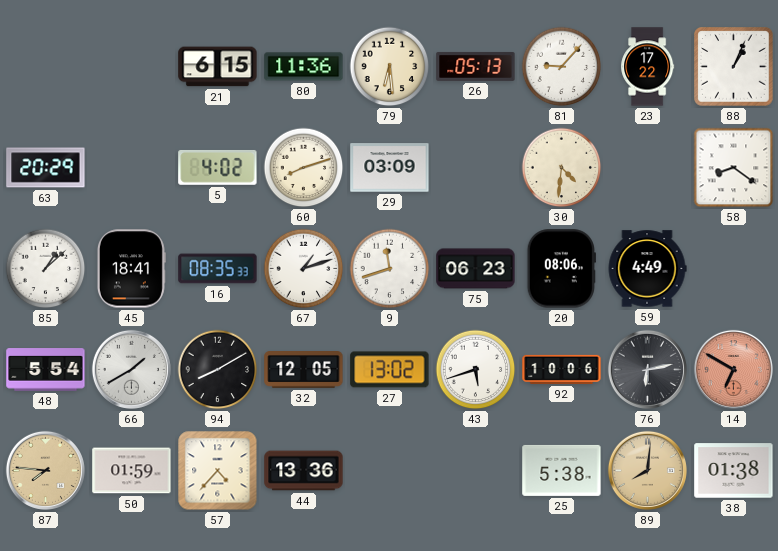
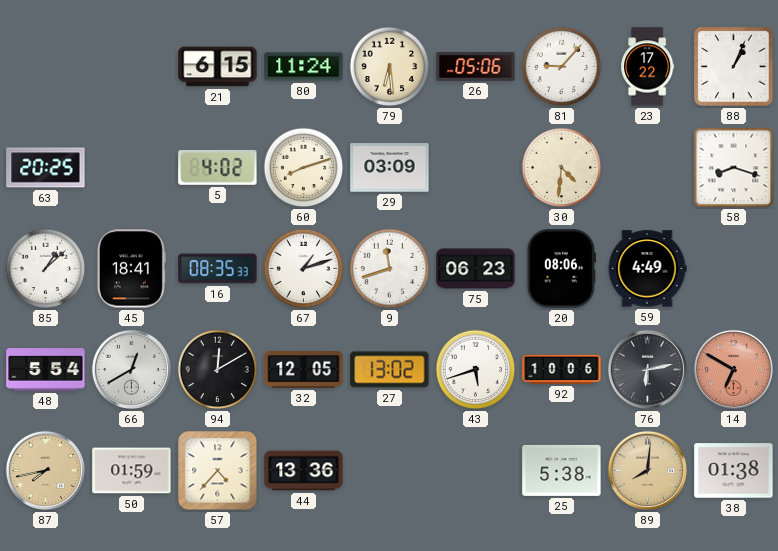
80: 11:36 -> 11:24
26: 05:13 -> 05:06
63: 20:29 -> 20:25
58: 8:21 -> 8:18
66: 1:40 -> 12:40
94: 8:10 -> 12:10
87: 7:46 -> 7:43
